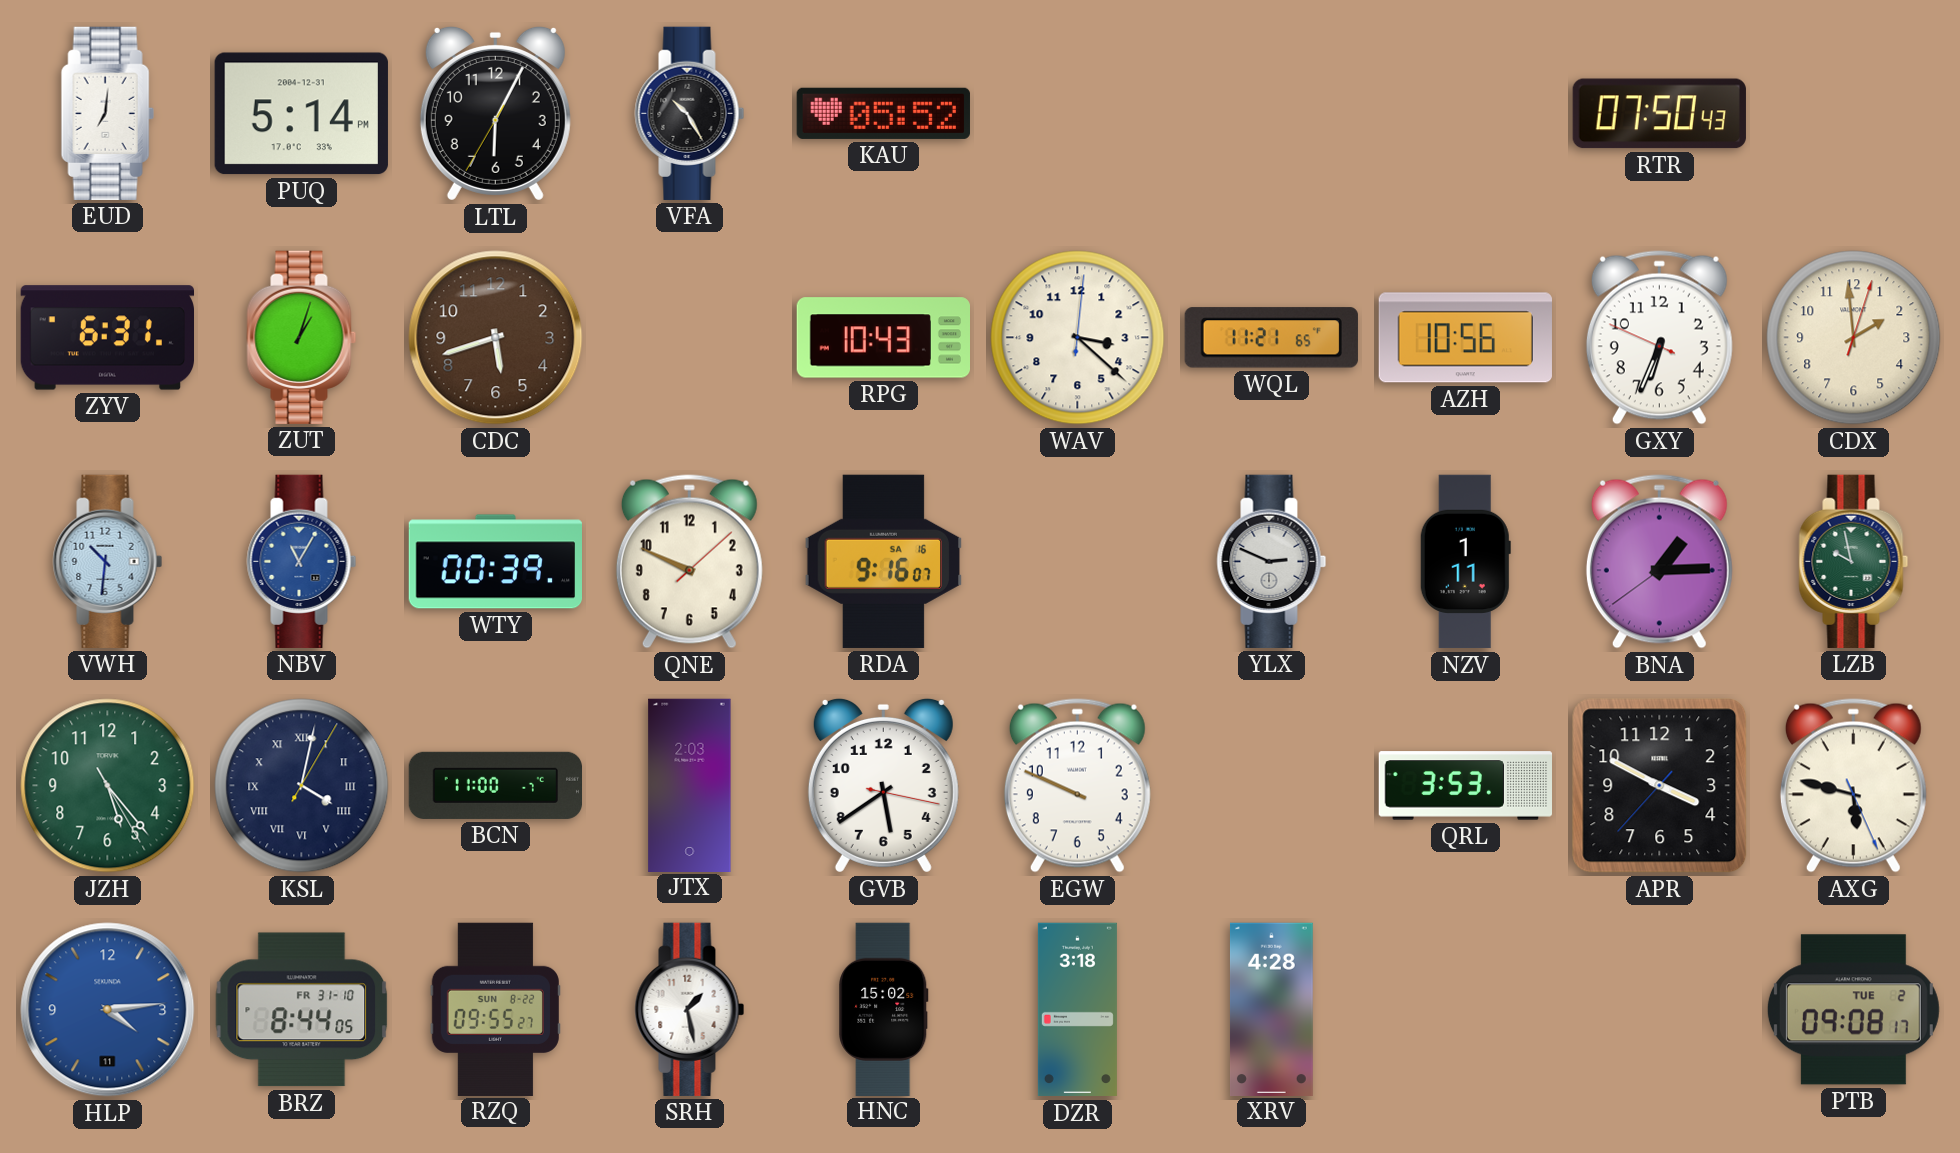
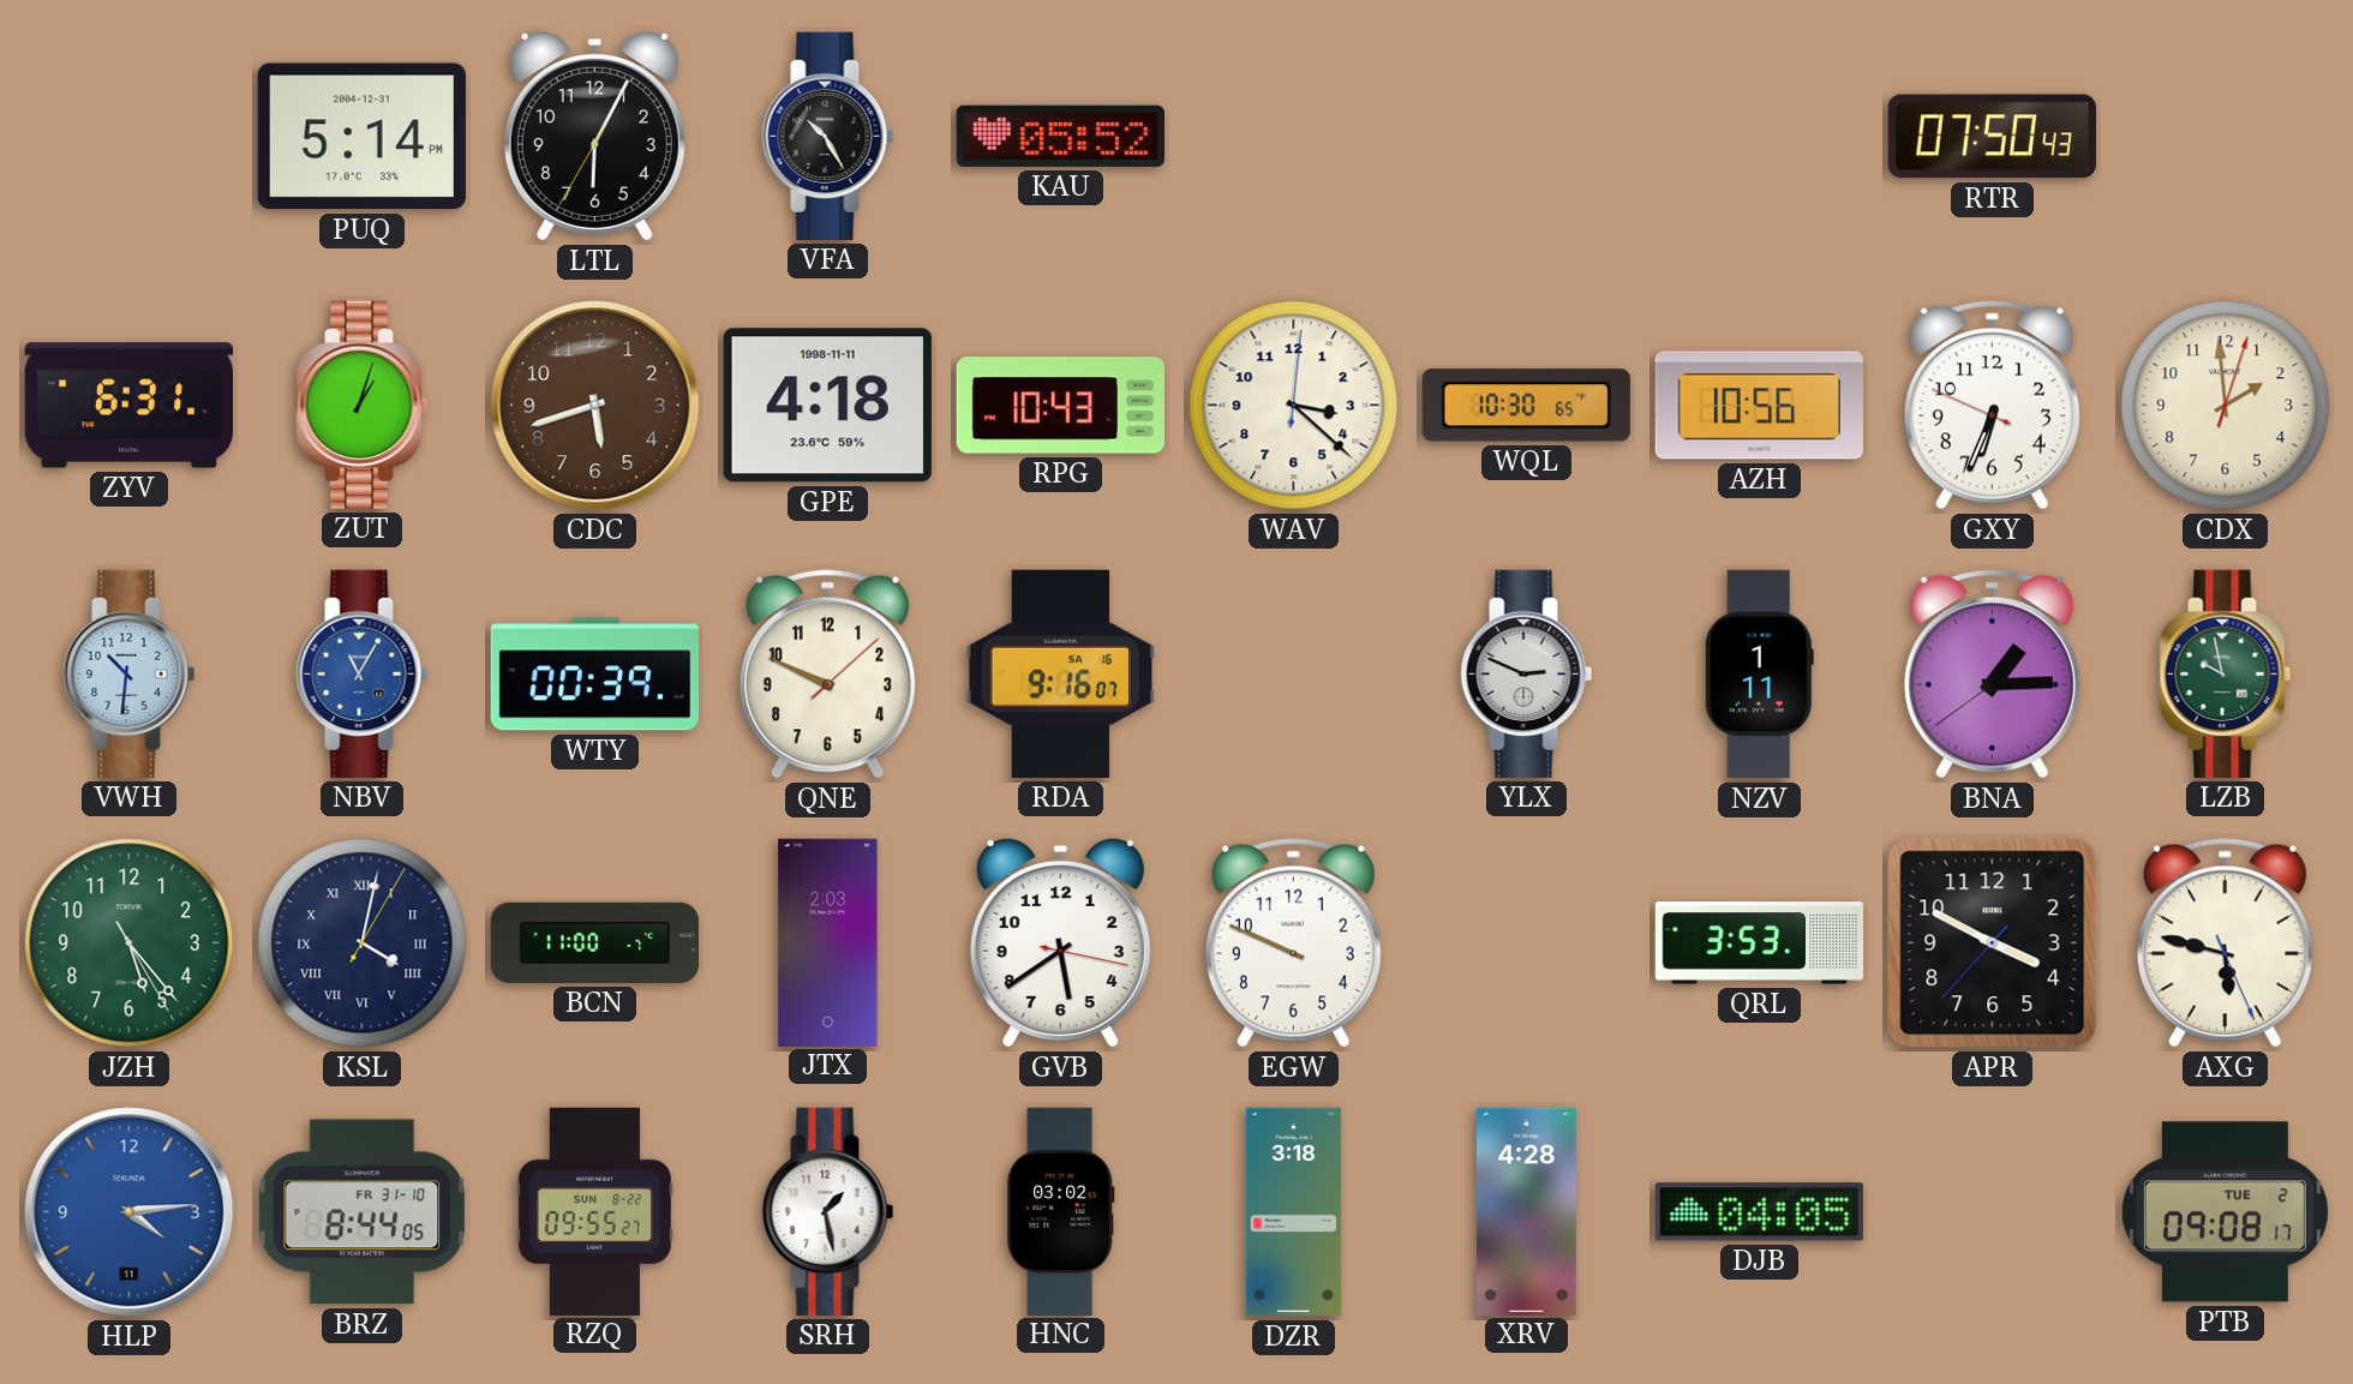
EUD: 7:01 -> none
GPE: none -> 4:18
WQL: 11:21 -> 10:30
HNC: 15:02 -> 03:02
DJB: none -> 04:05
